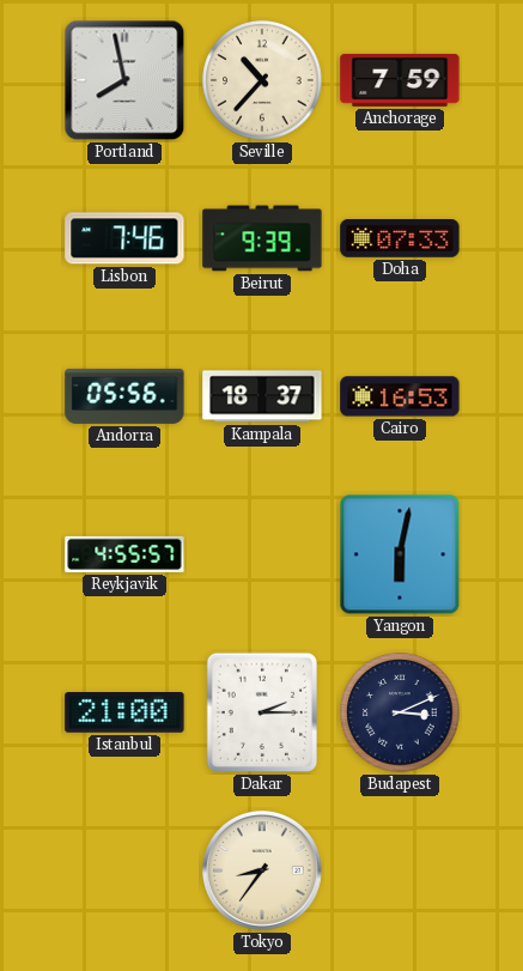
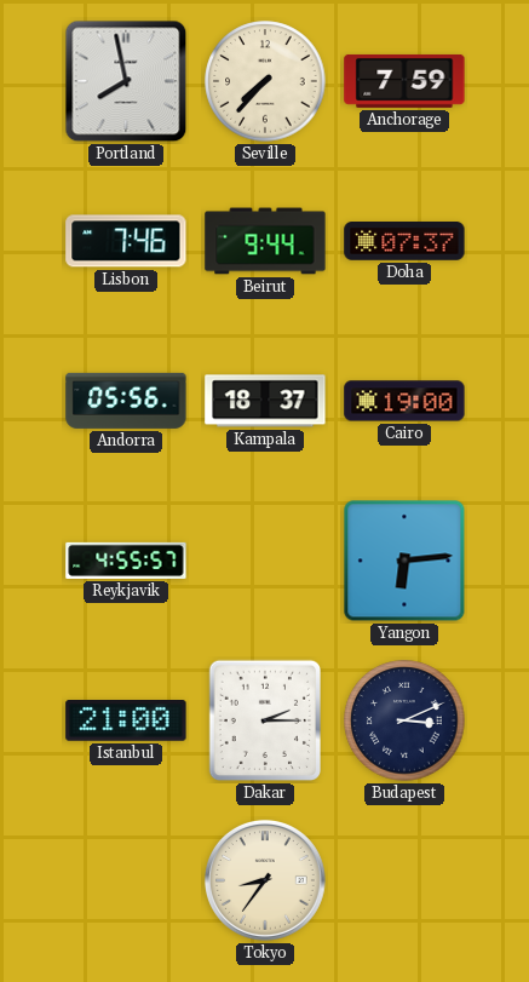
Seville: 10:37 -> 7:37
Beirut: 9:39 -> 9:44
Doha: 07:33 -> 07:37
Cairo: 16:53 -> 19:00
Yangon: 6:02 -> 6:14
